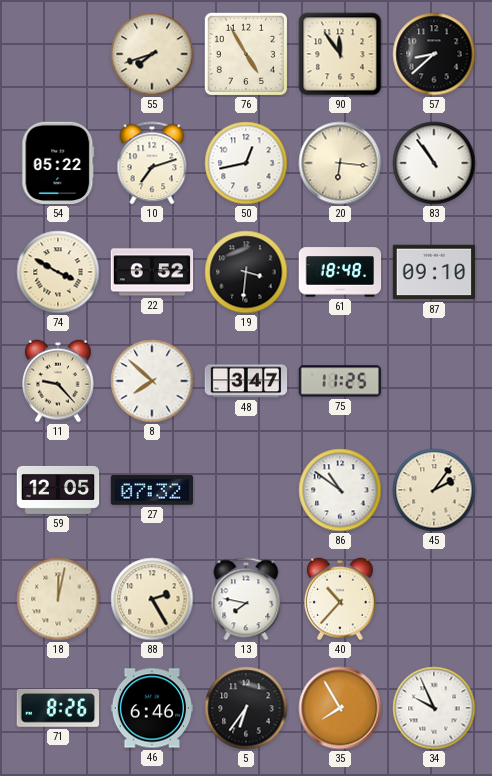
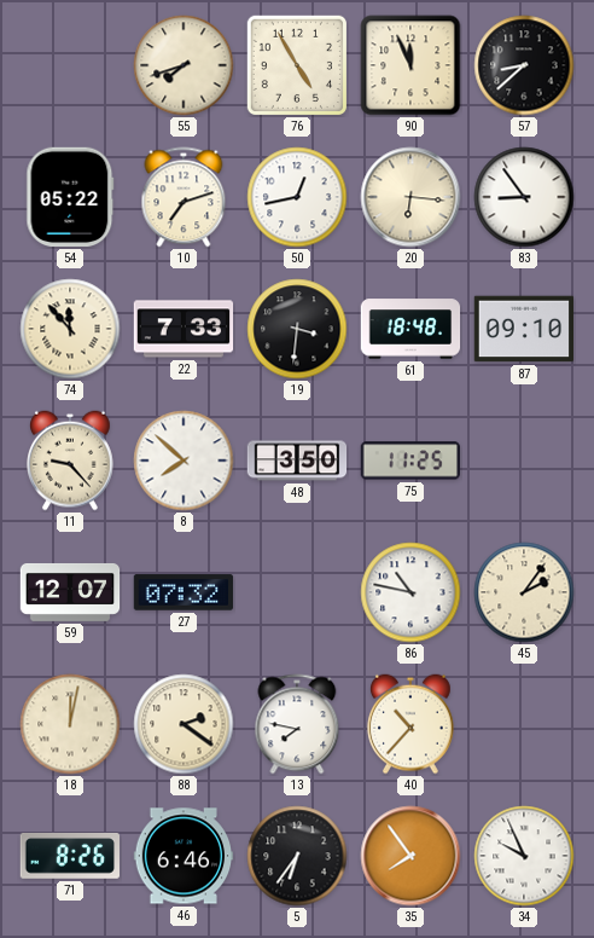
90: 11:54 -> 11:56
83: 10:54 -> 8:54
74: 3:50 -> 11:53
22: 6:52 -> 7:33
48: 3:47 -> 3:50
59: 12:05 -> 12:07
86: 10:51 -> 10:47
88: 2:25 -> 2:21
35: 7:55 -> 7:54
